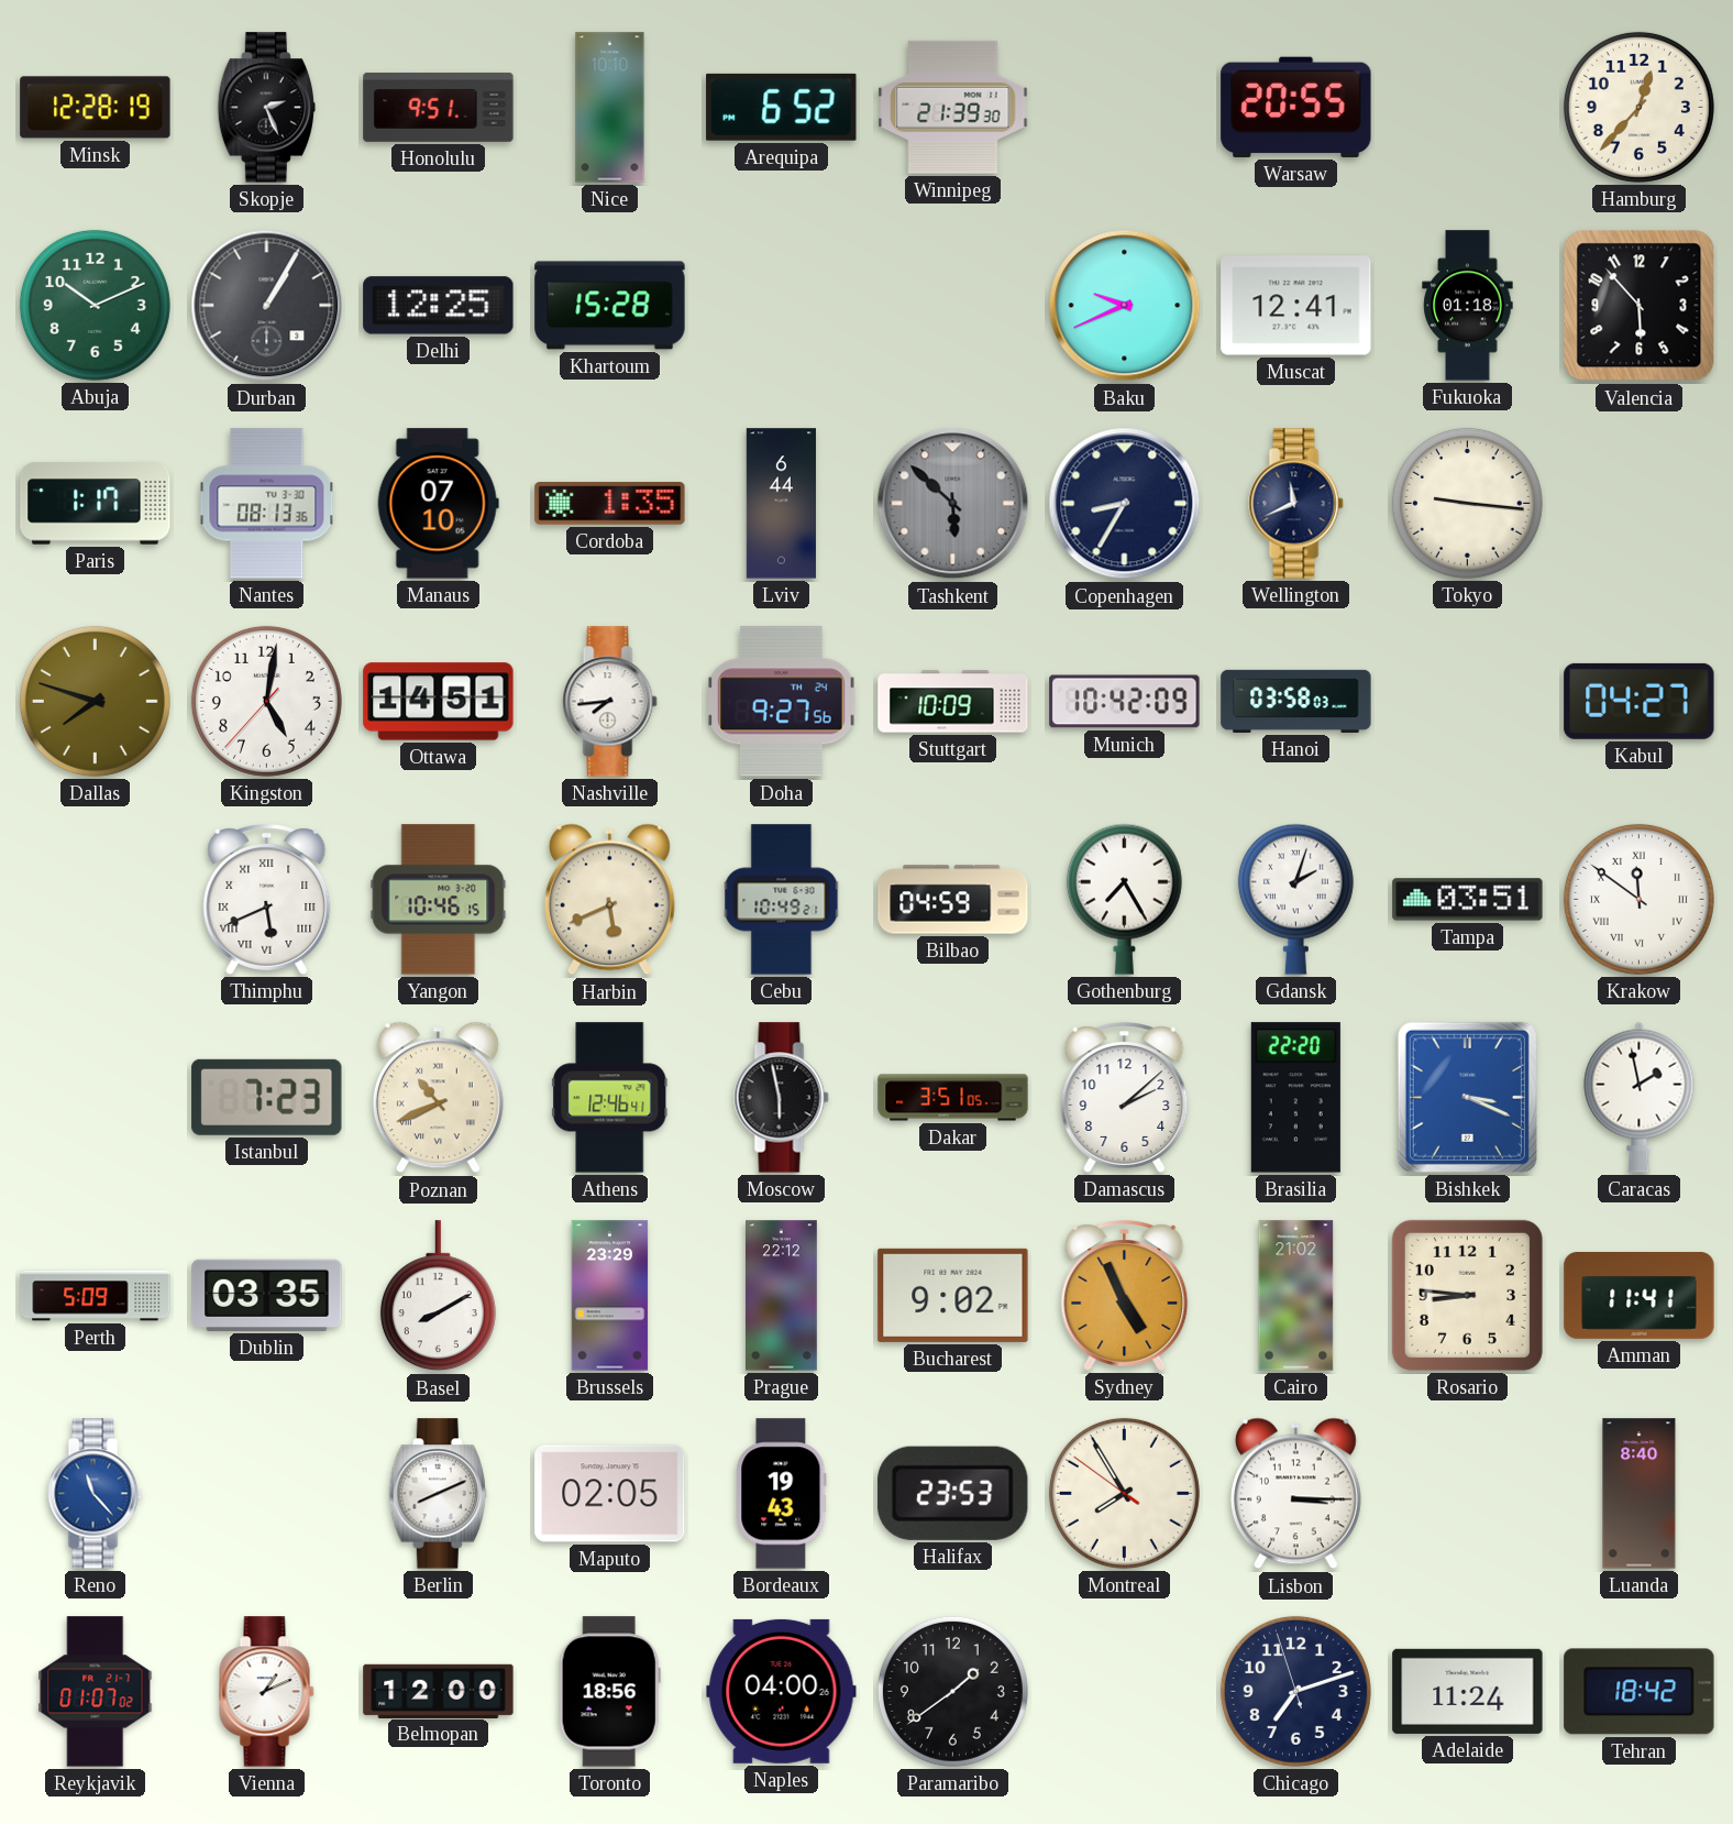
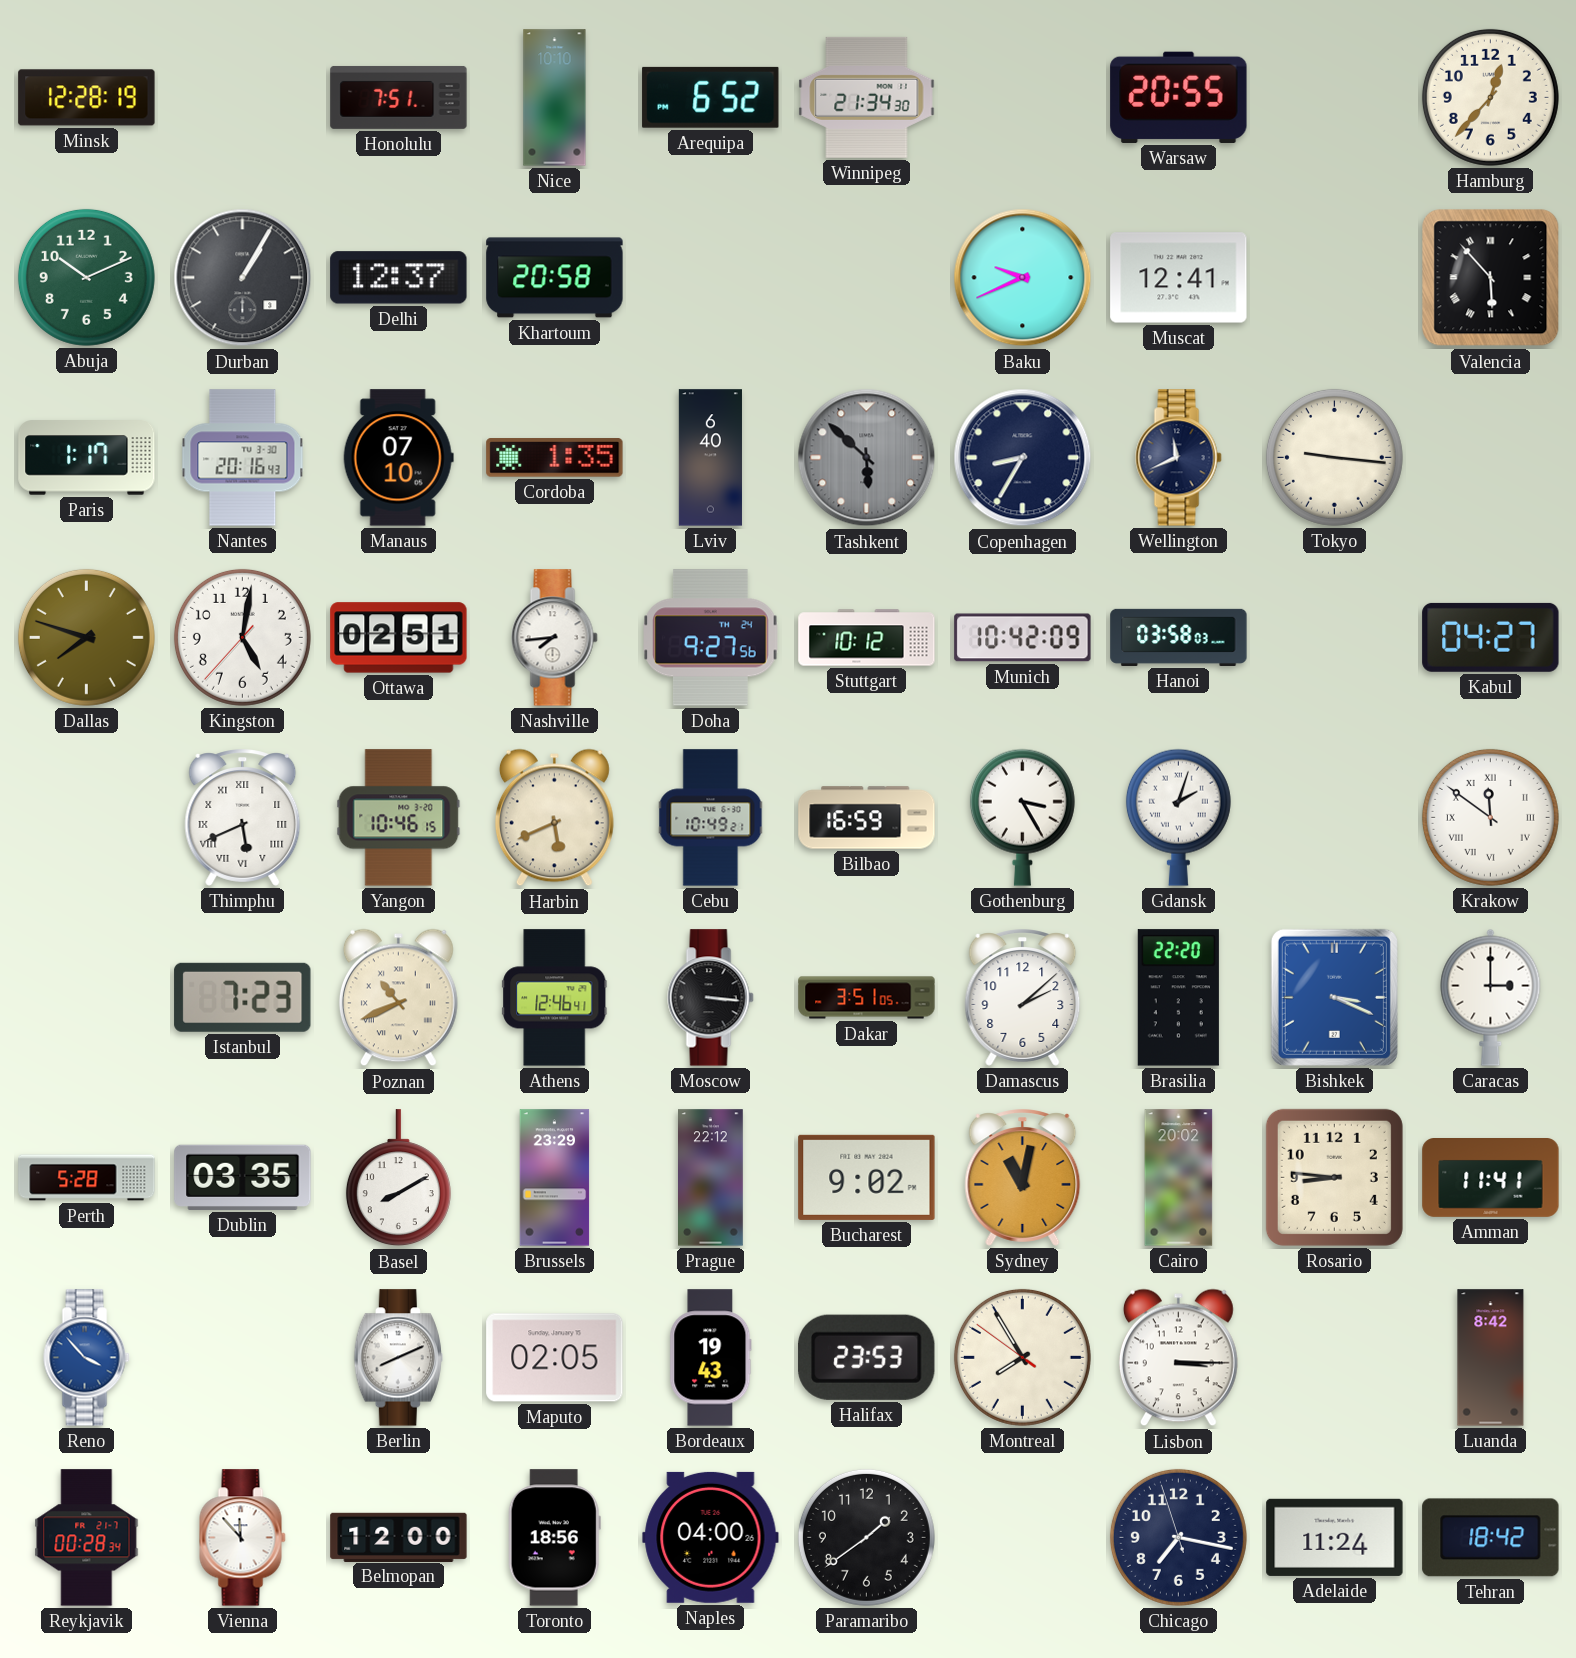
Skopje: 2:26 -> none
Honolulu: 9:51 -> 7:51
Winnipeg: 21:39 -> 21:34
Delhi: 12:25 -> 12:37
Khartoum: 15:28 -> 20:58
Fukuoka: 01:18 -> none
Valencia numerals: Arabic -> Roman
Nantes: 08:13 -> 20:16
Lviv: 6:44 -> 6:40
Ottawa: 14:51 -> 02:51
Stuttgart: 10:09 -> 10:12
Bilbao: 04:59 -> 16:59
Gothenburg: 7:25 -> 3:25
Tampa: 03:51 -> none
Moscow: 5:58 -> 3:16
Caracas: 1:58 -> 3:00
Perth: 5:09 -> 5:28
Sydney: 4:56 -> 11:02
Cairo: 21:02 -> 20:02
Reno: 11:23 -> 3:53
Luanda: 8:40 -> 8:42
Reykjavik: 01:07 -> 00:28
Vienna: 1:11 -> 11:53
Chicago: 7:11 -> 7:16
